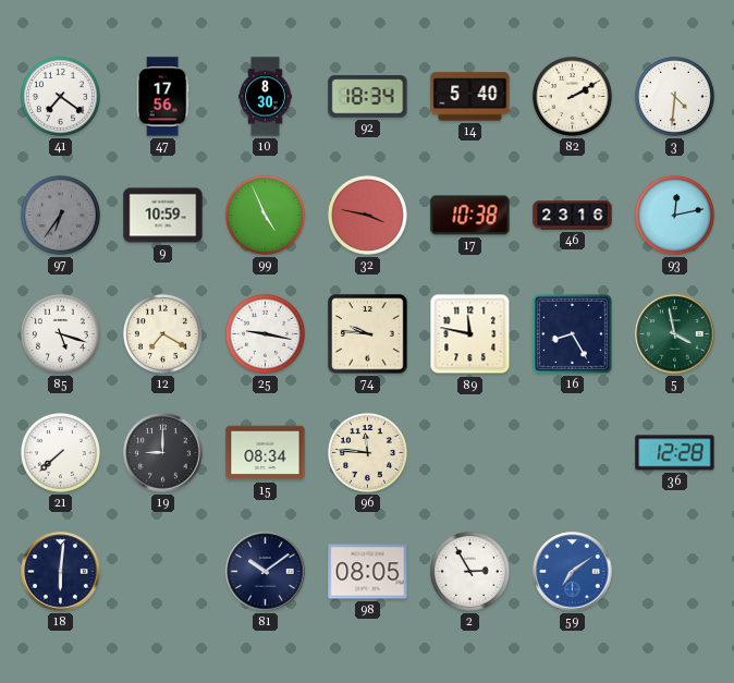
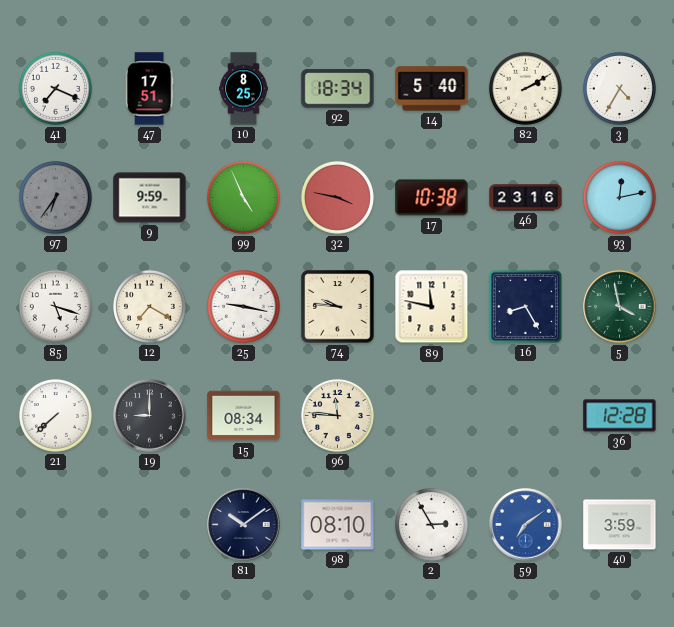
41: 7:21 -> 7:19
47: 17:56 -> 17:51
10: 8:30 -> 8:25
3: 4:31 -> 4:35
9: 10:59 -> 9:59
18: 6:01 -> none
98: 08:05 -> 08:10
40: none -> 3:59
